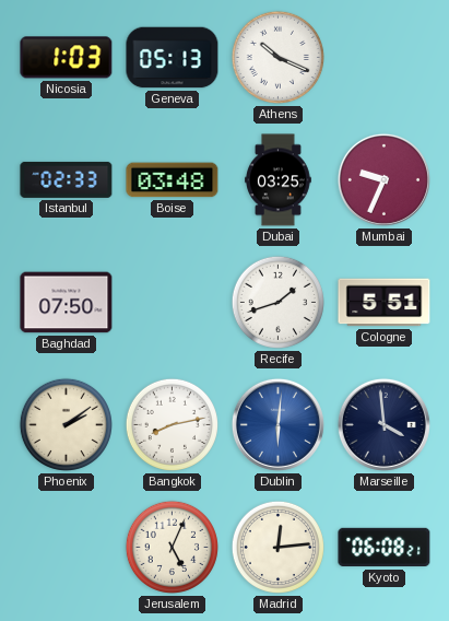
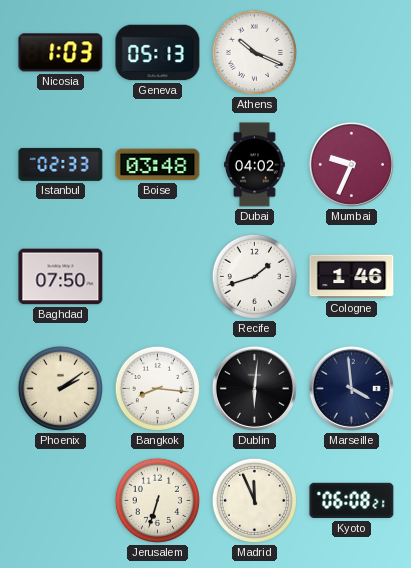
Dubai: 03:25 -> 04:02
Cologne: 5:51 -> 1:46
Bangkok: 8:13 -> 8:16
Dublin dial: blue -> black
Jerusalem: 5:04 -> 6:33
Madrid: 12:14 -> 11:56
